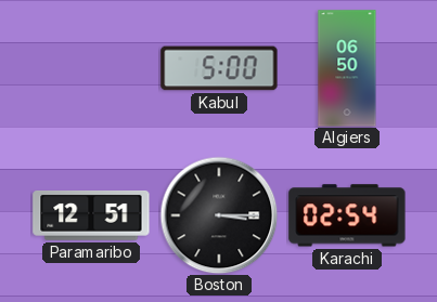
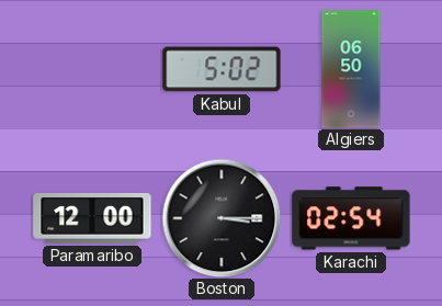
Kabul: 5:00 -> 5:02
Paramaribo: 12:51 -> 12:00
